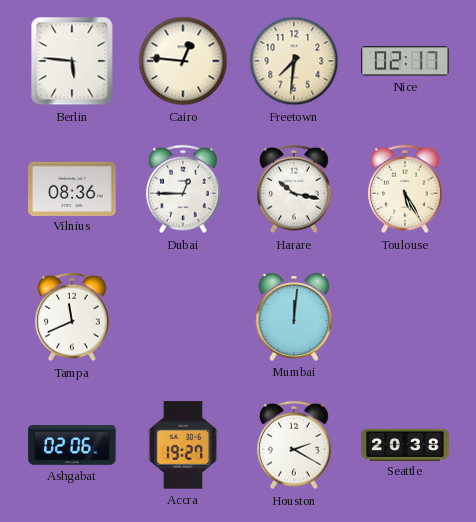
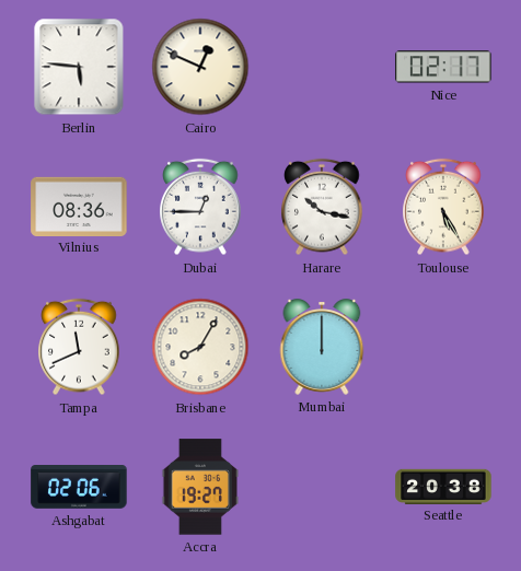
Cairo: 12:46 -> 12:49
Freetown: 7:31 -> none
Brisbane: none -> 8:05
Mumbai: 12:01 -> 12:00
Houston: 2:20 -> none
